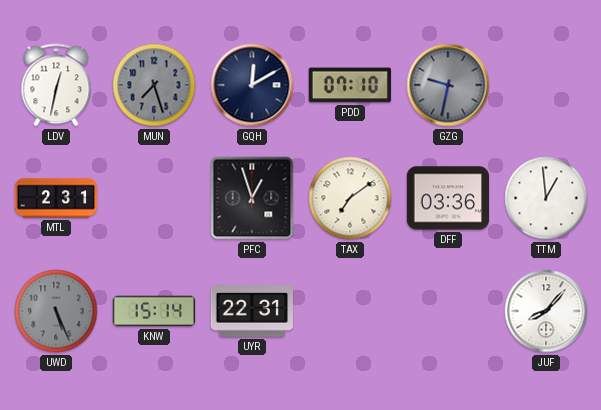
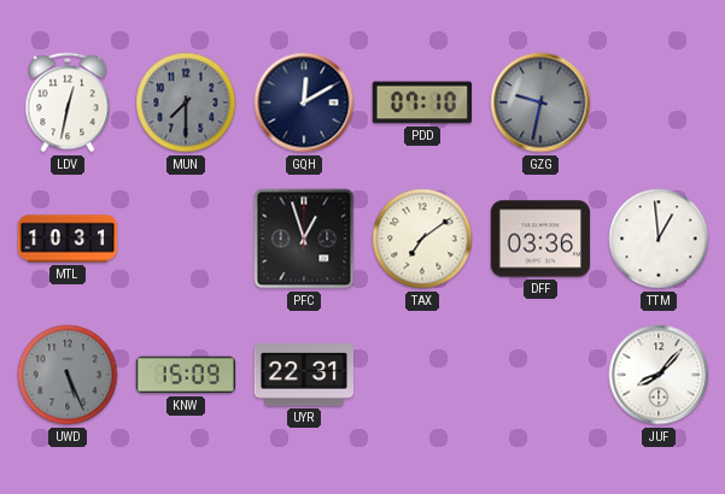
MUN: 7:27 -> 7:30
MTL: 2:31 -> 10:31
KNW: 15:14 -> 15:09
